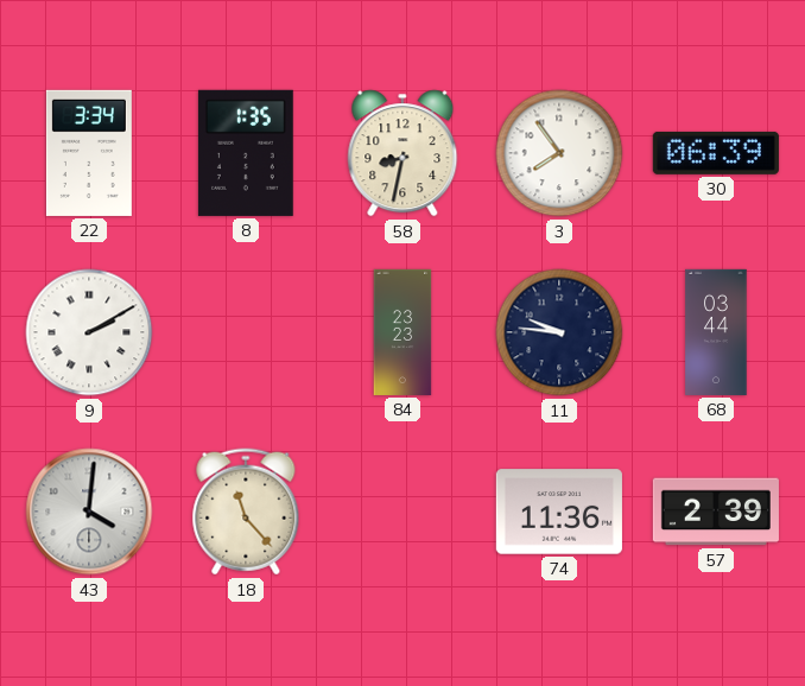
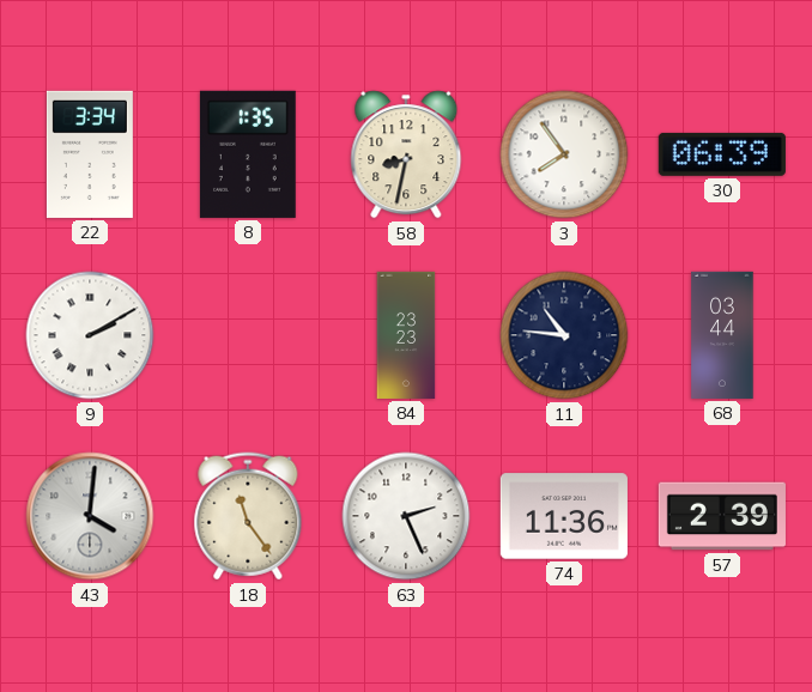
11: 9:46 -> 10:46
18: 11:23 -> 11:24
63: none -> 2:26
